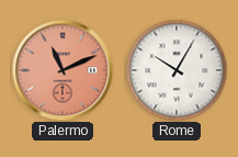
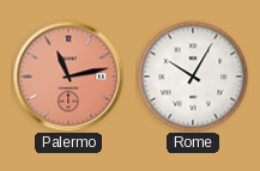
Palermo: 11:11 -> 11:13
